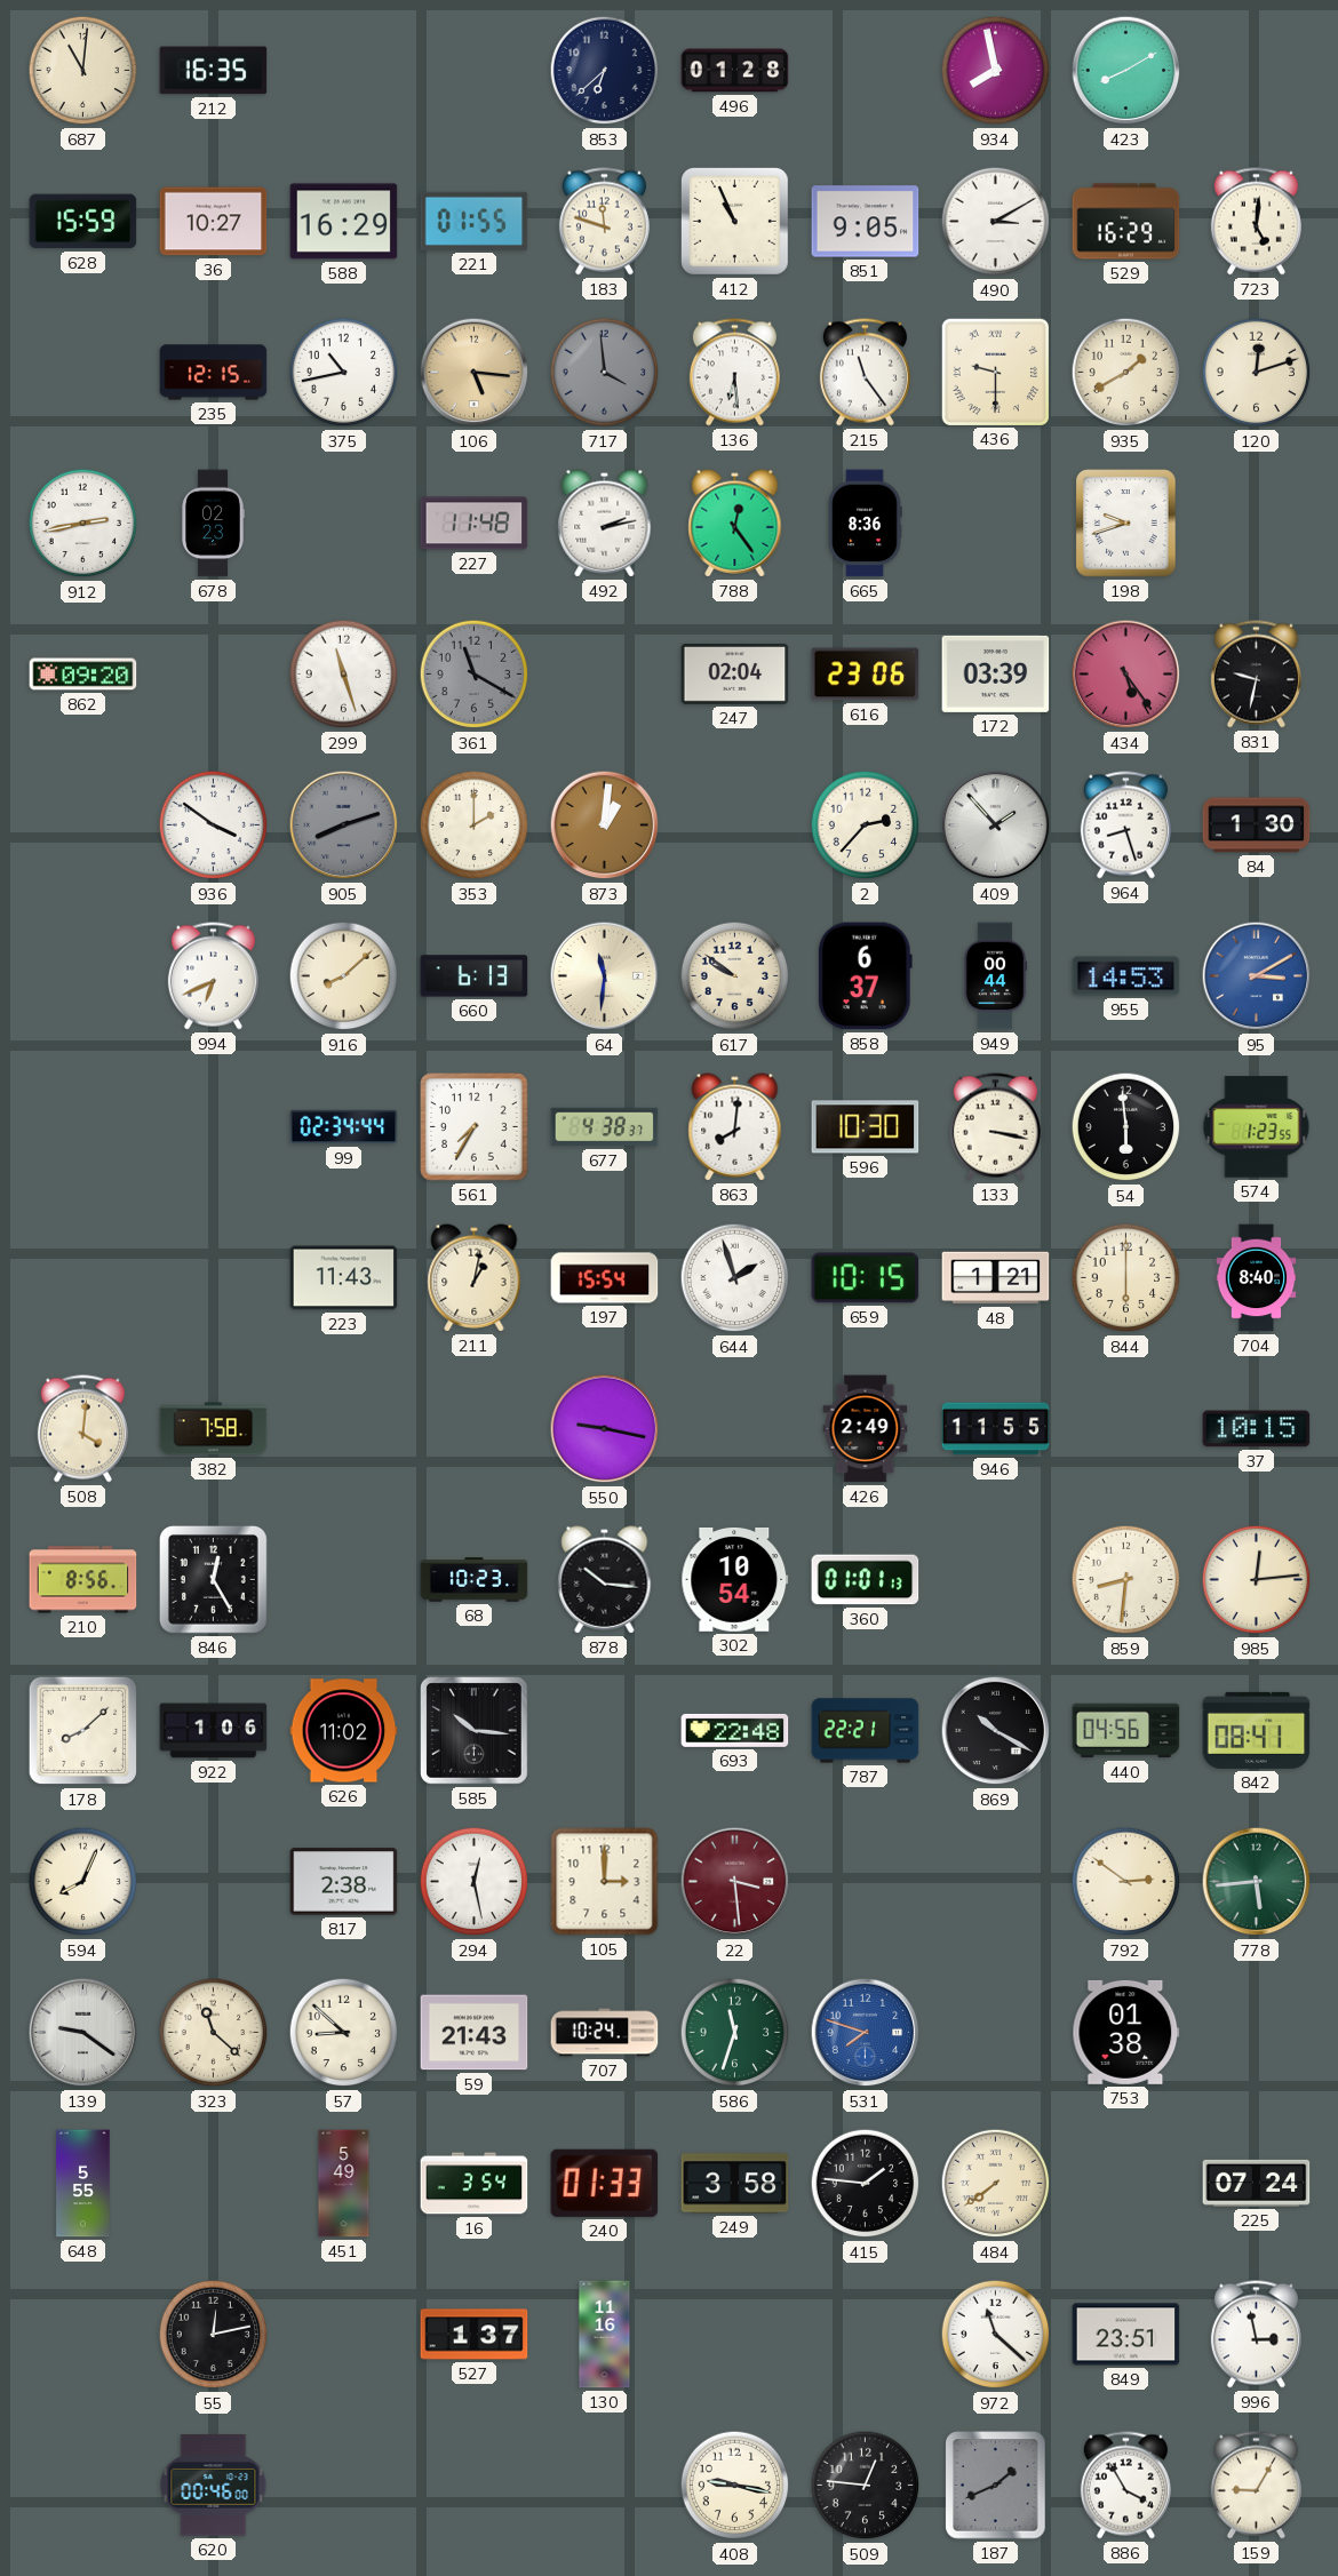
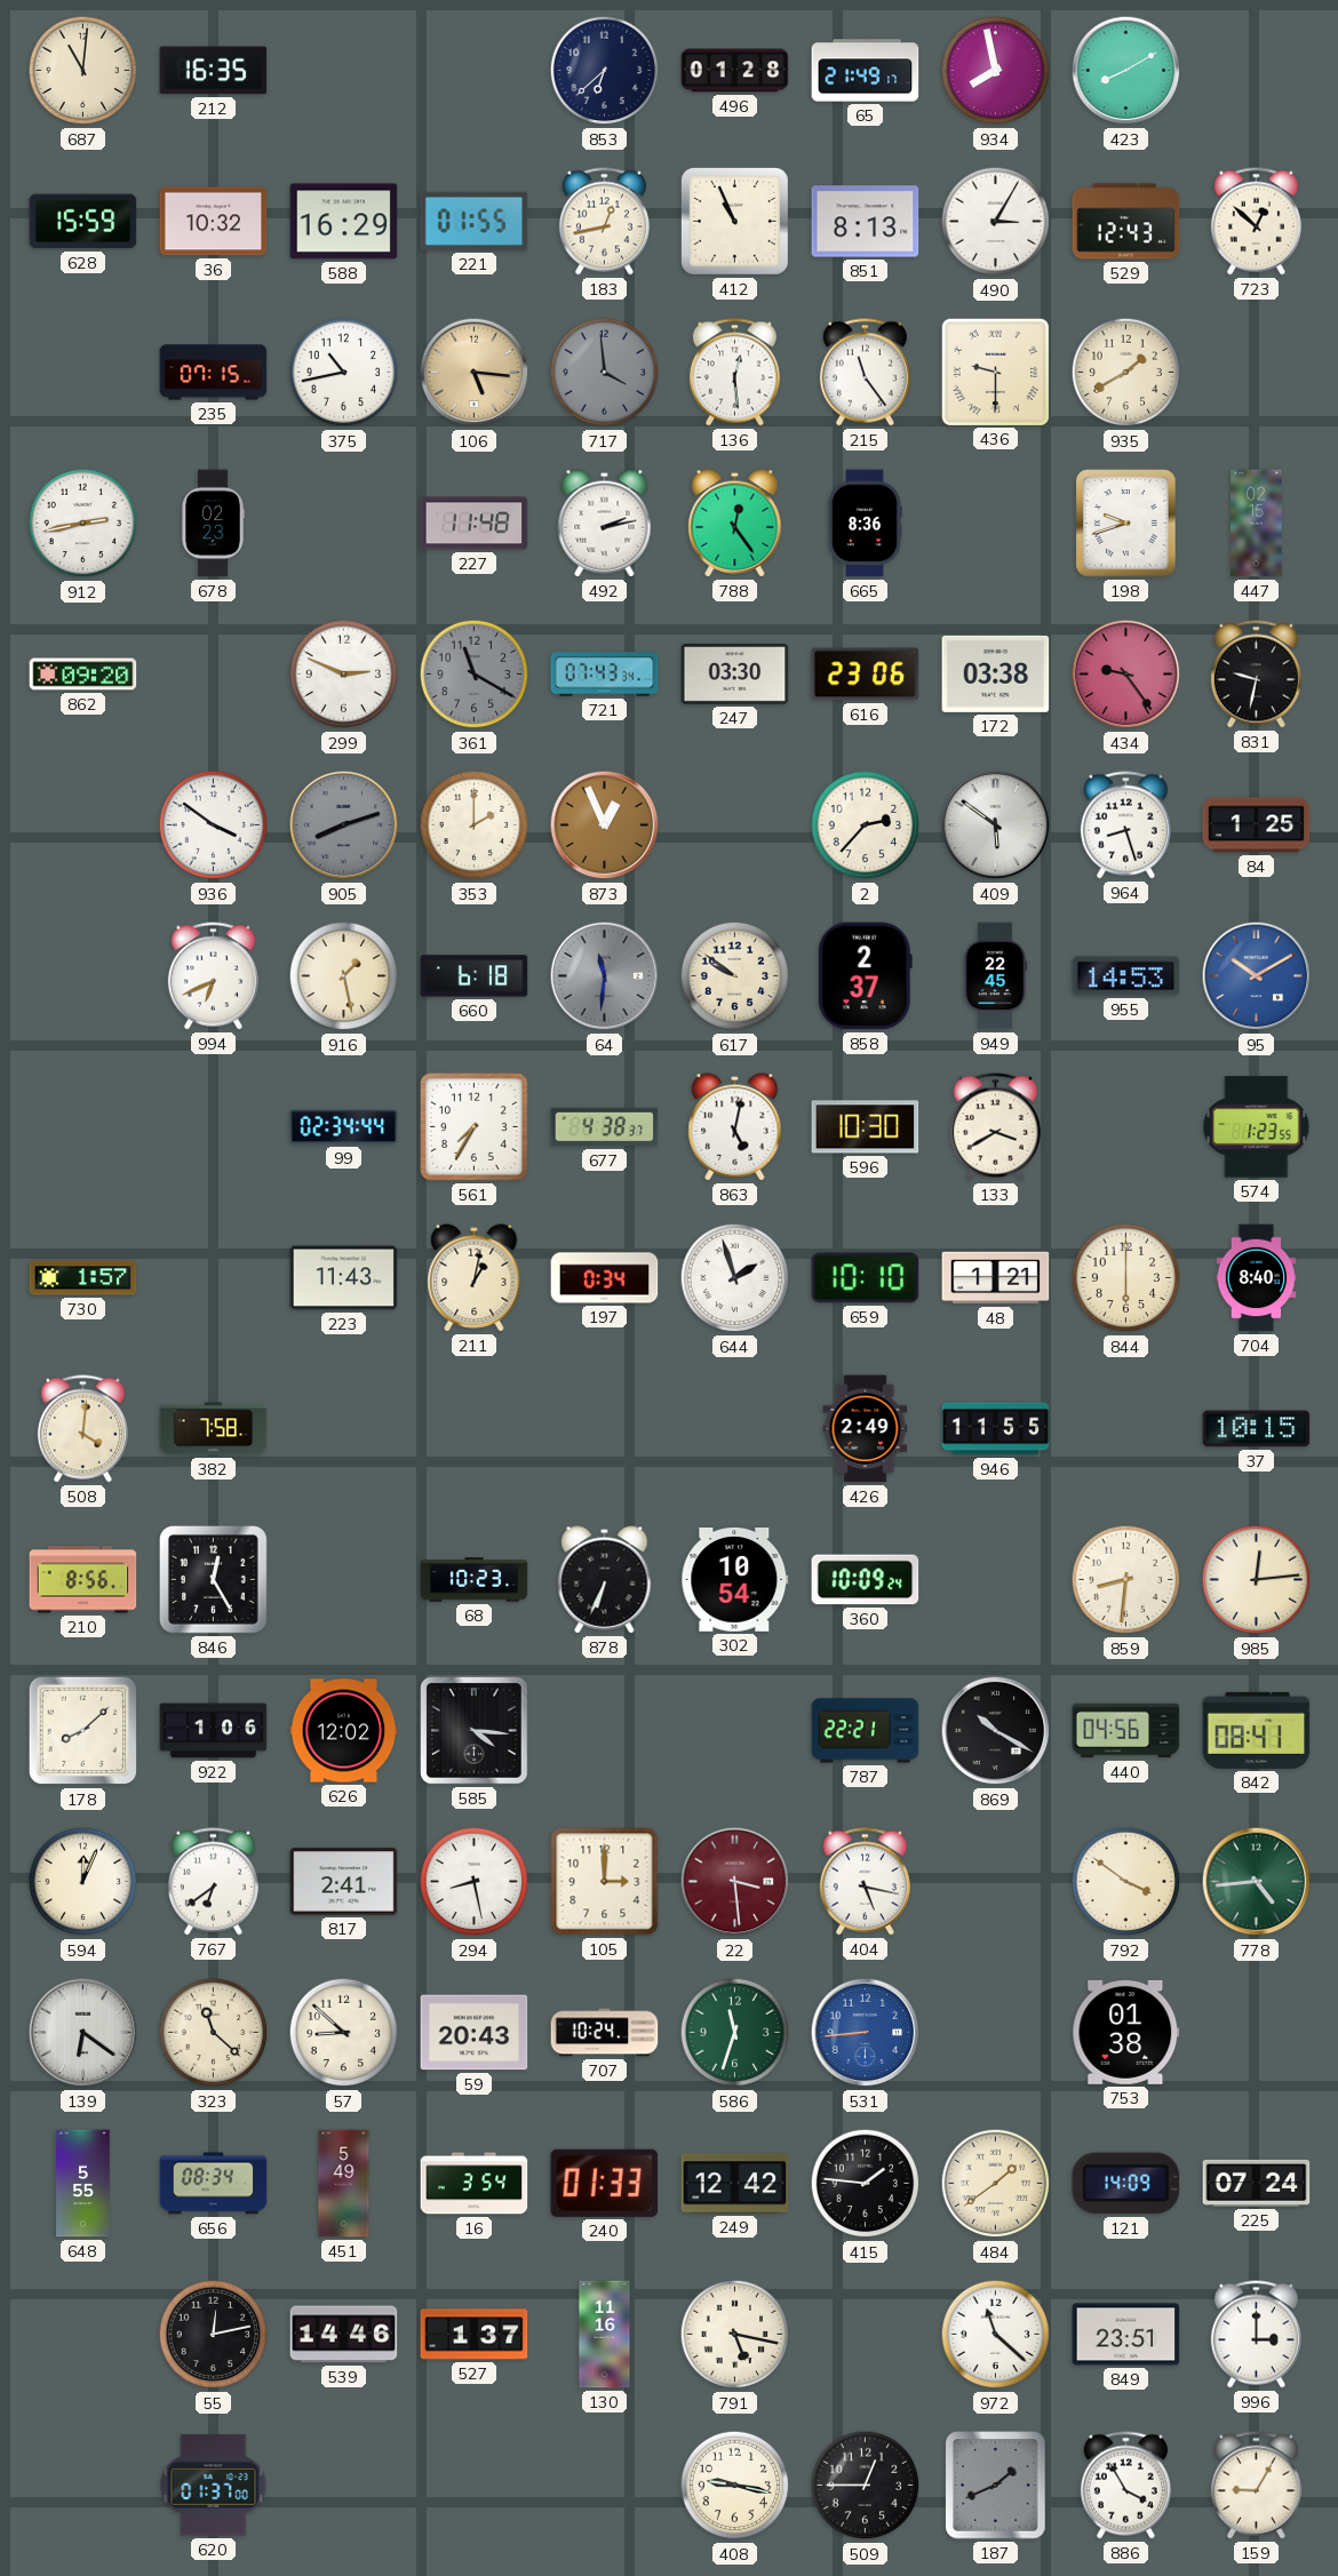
65: none -> 21:49
36: 10:27 -> 10:32
183: 11:48 -> 12:43
851: 9:05 -> 8:13
490: 3:10 -> 3:05
529: 16:29 -> 12:43
723: 5:01 -> 12:52
235: 12:15 -> 07:15
136: 6:29 -> 12:29
120: 12:12 -> none
447: none -> 02:15
299: 11:27 -> 2:49
721: none -> 07:43
247: 02:04 -> 03:30
172: 03:39 -> 03:38
434: 5:24 -> 9:24
873: 1:01 -> 12:56
409: 1:53 -> 5:51
84: 1:30 -> 1:25
916: 8:08 -> 1:28
660: 6:13 -> 6:18
64 dial: cream -> grey
858: 6:37 -> 2:37
949: 00:44 -> 22:45
95: 3:10 -> 10:10
863: 8:01 -> 5:02
133: 3:17 -> 3:40
54: 5:59 -> none
730: none -> 1:57
197: 15:54 -> 0:34
659: 10:15 -> 10:10
550: 9:17 -> none
878: 10:16 -> 6:34
360: 01:01 -> 10:09
626: 11:02 -> 12:02
585: 10:16 -> 4:16
693: 22:48 -> none
594: 8:04 -> 12:04
767: none -> 6:39
817: 2:38 -> 2:41
294: 12:28 -> 8:28
404: none -> 5:17
792: 2:51 -> 3:51
778: 5:44 -> 4:44
139: 9:21 -> 6:21
59: 21:43 -> 20:43
531: 7:48 -> 8:44
656: none -> 08:34
249: 3:58 -> 12:42
484: 7:39 -> 1:39
121: none -> 14:09
539: none -> 14:46
791: none -> 5:17
996: 2:58 -> 3:00
620: 00:46 -> 01:37
509: 12:46 -> 12:45
